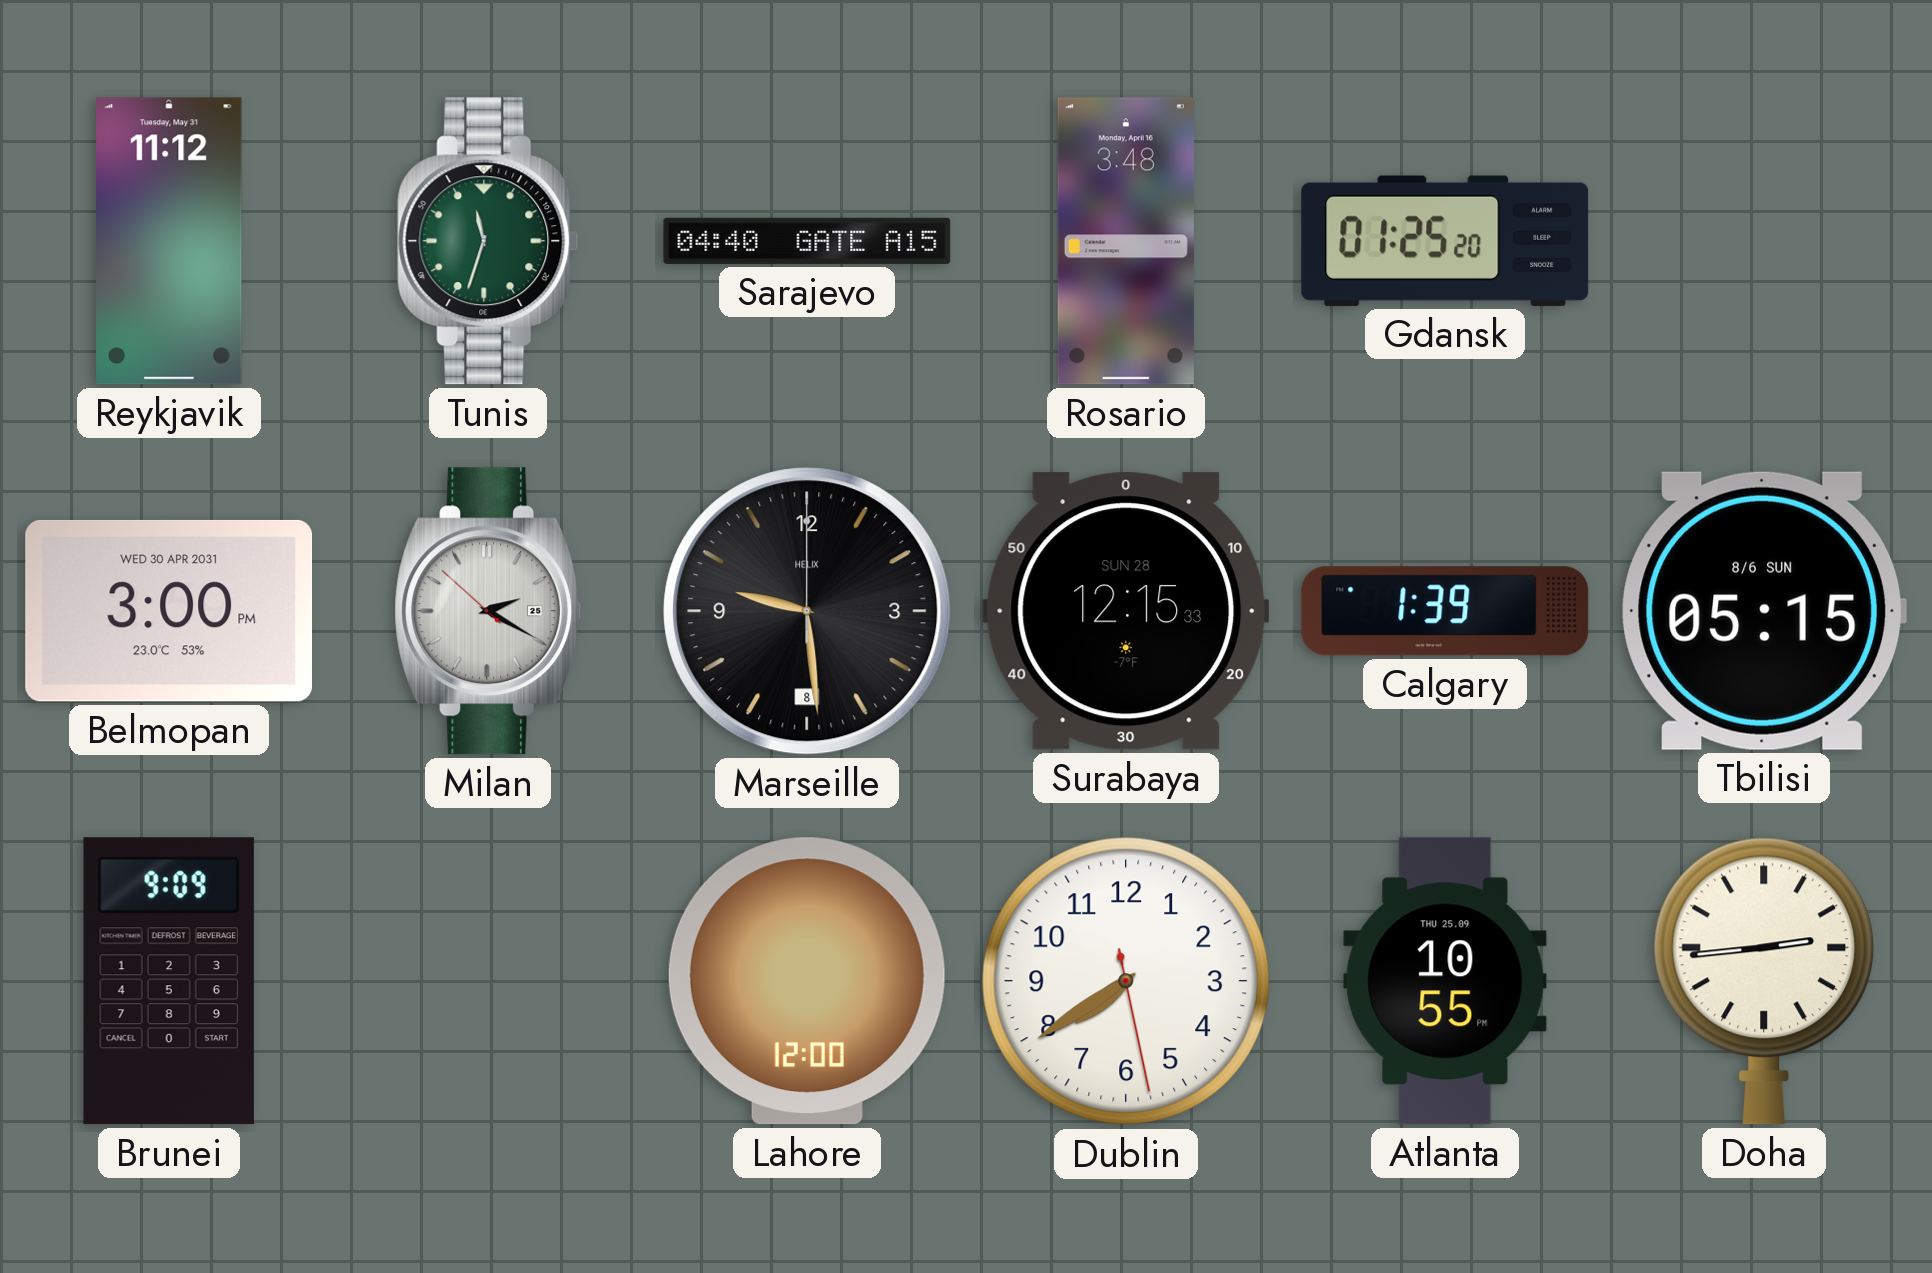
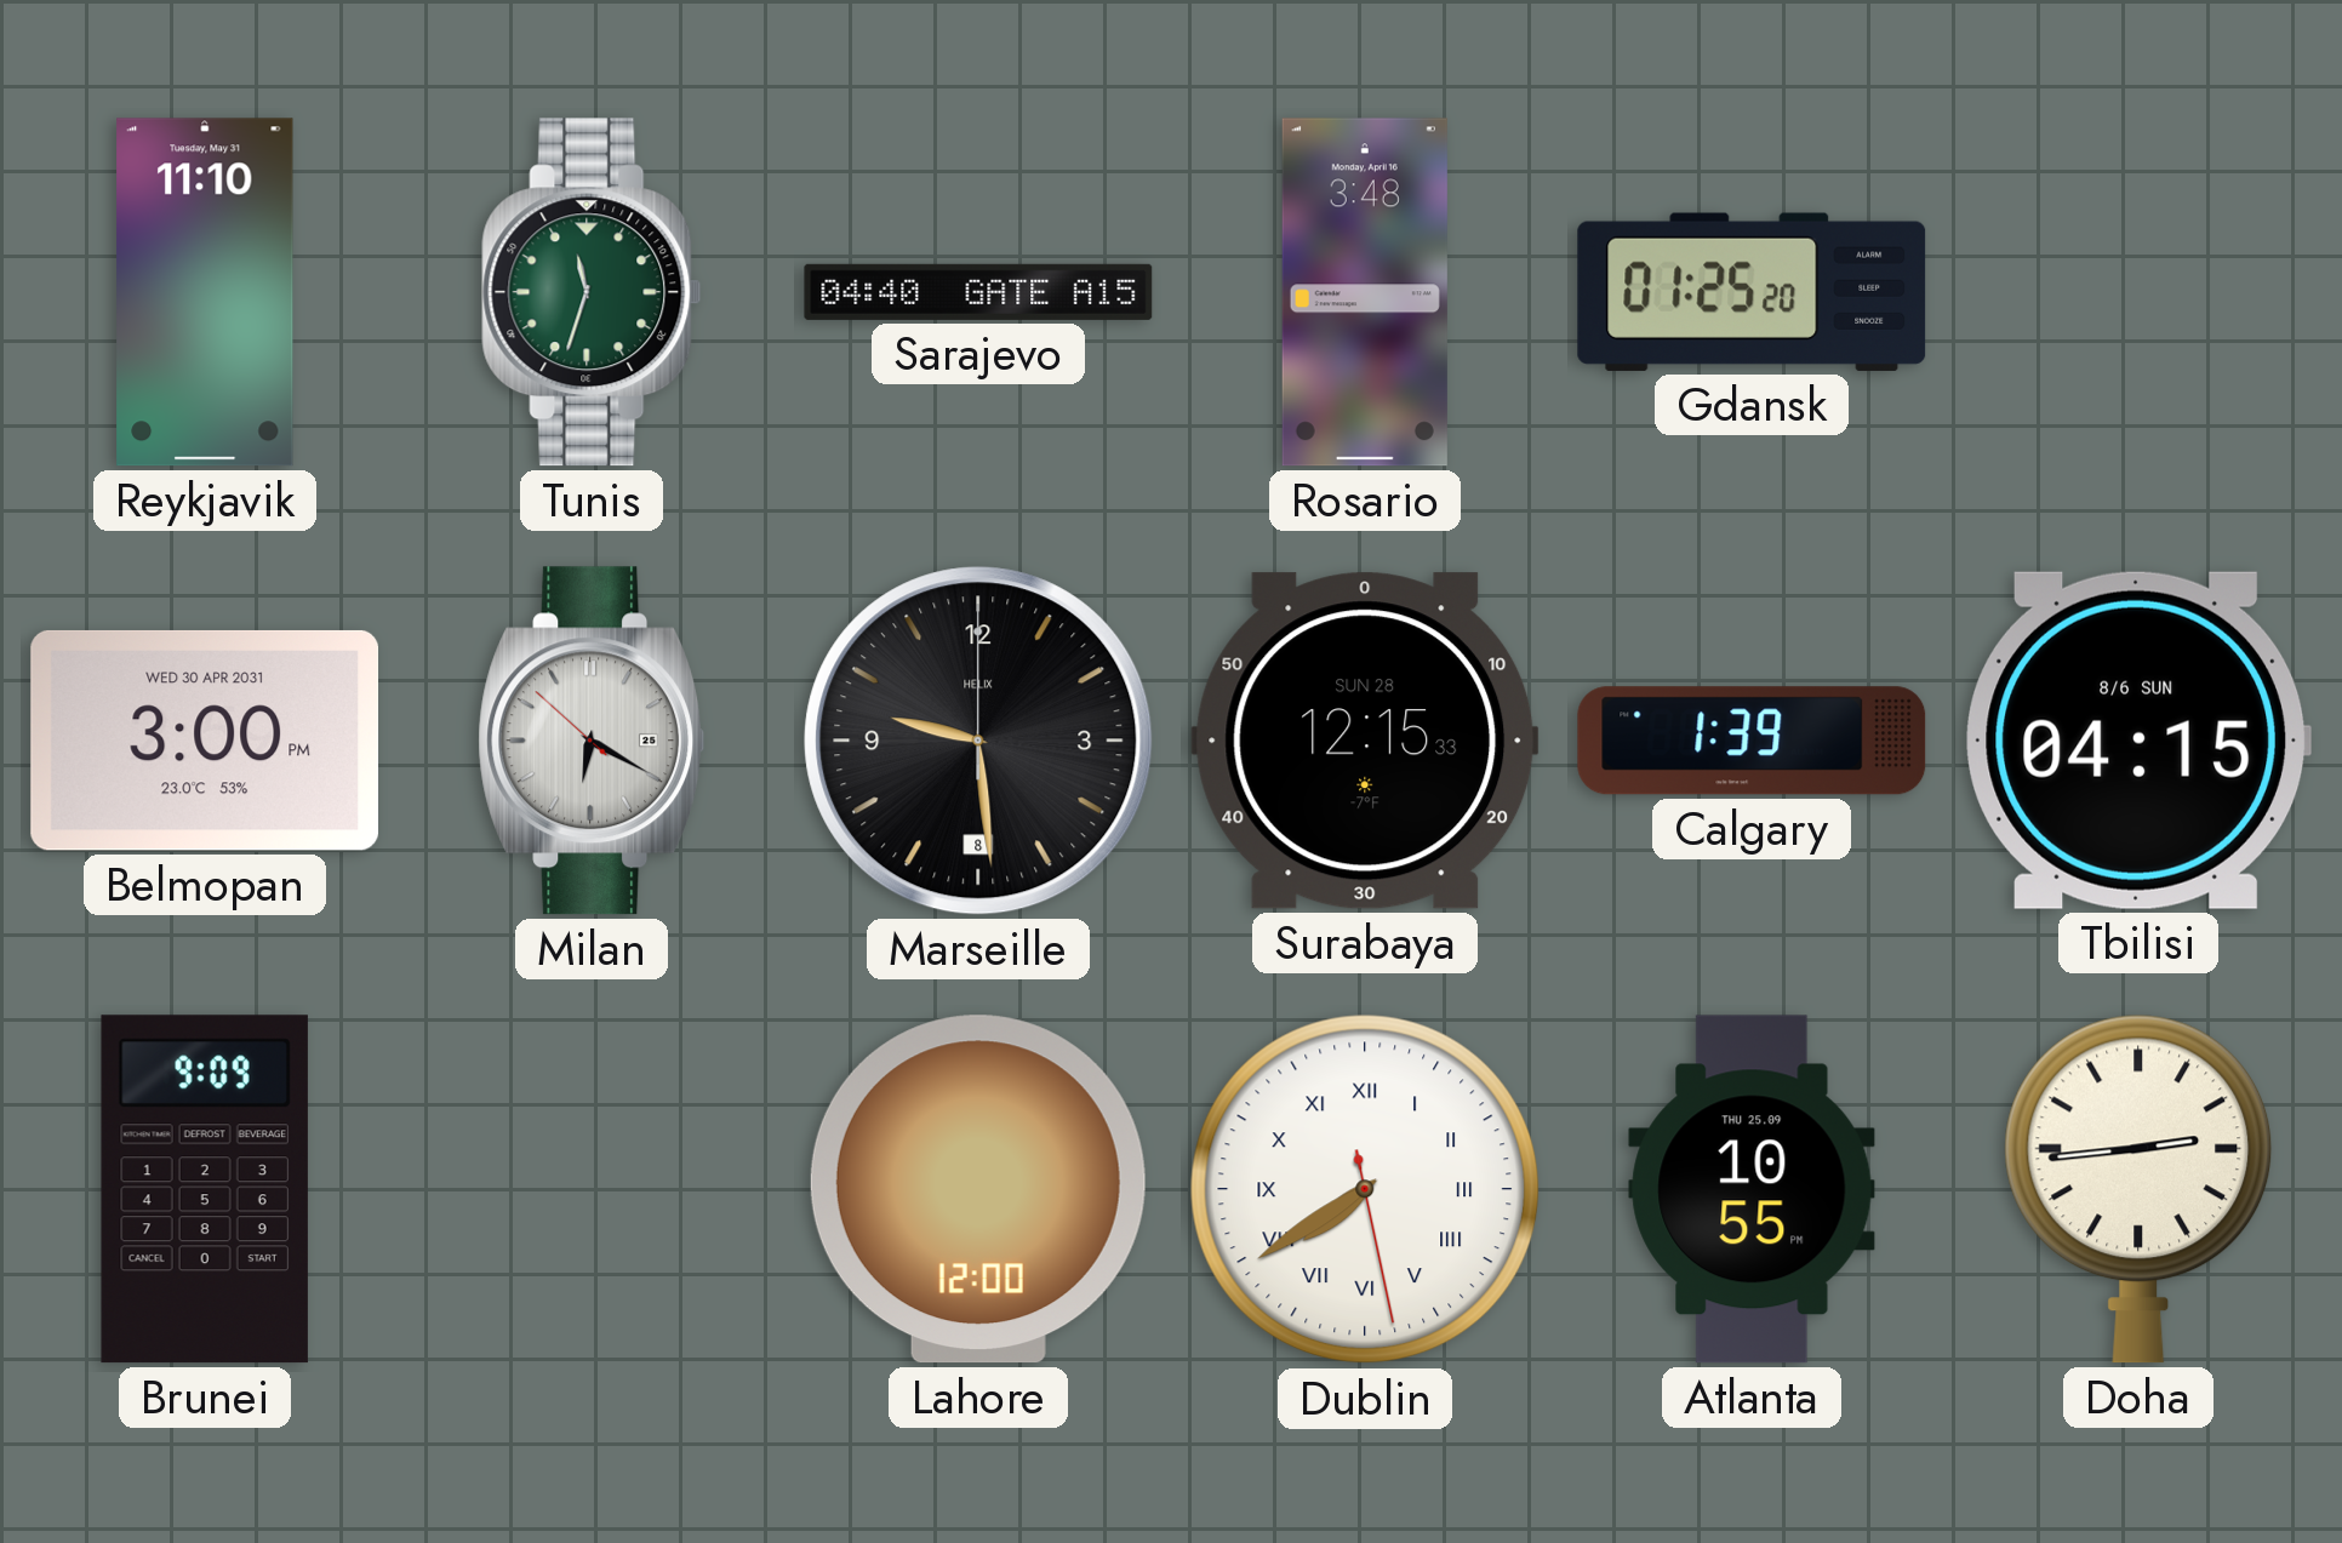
Reykjavik: 11:12 -> 11:10
Milan: 2:19 -> 6:19
Tbilisi: 05:15 -> 04:15
Dublin numerals: Arabic -> Roman
